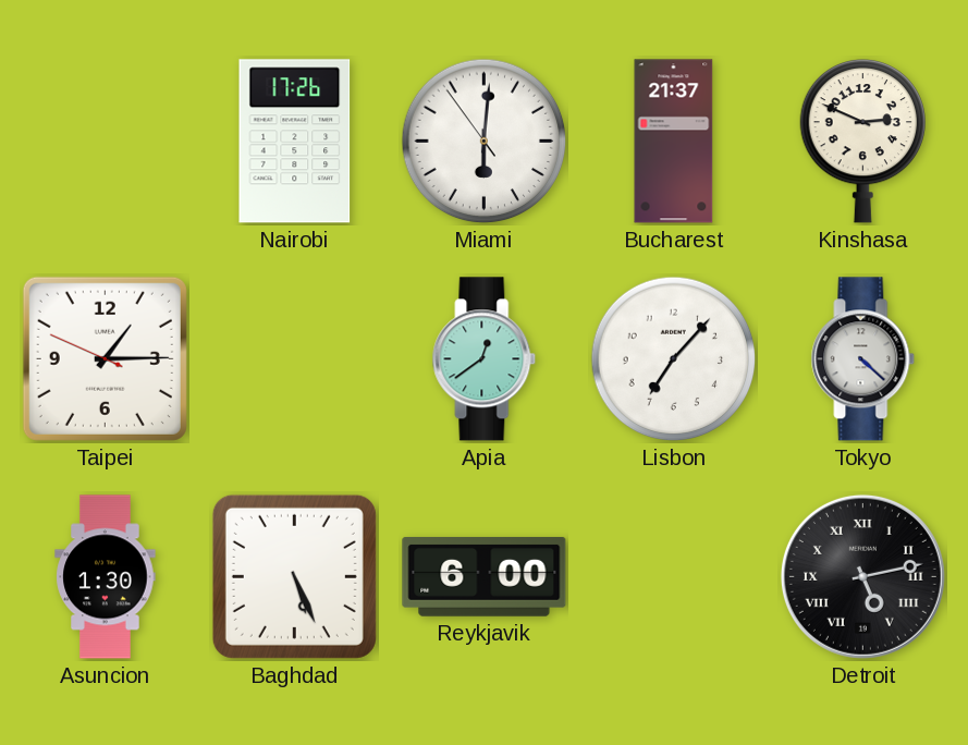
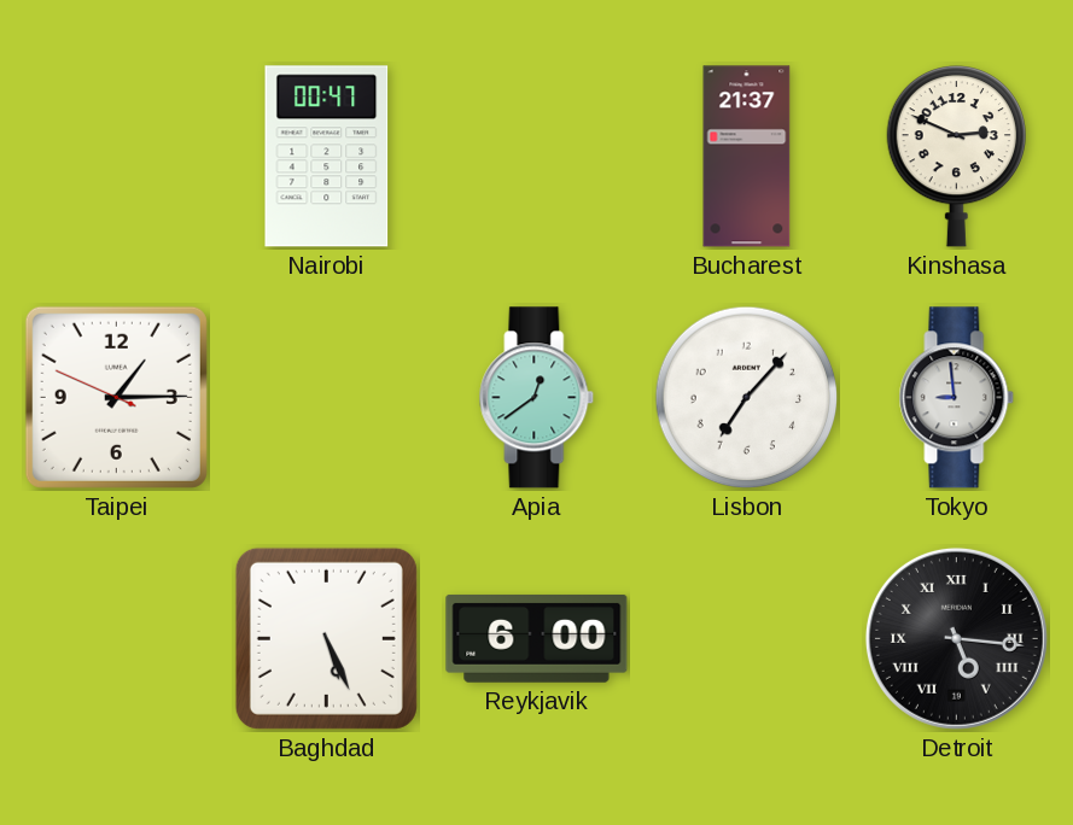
Nairobi: 17:26 -> 00:47
Miami: 6:00 -> none
Tokyo: 4:22 -> 8:59
Asuncion: 1:30 -> none
Detroit: 5:13 -> 5:16
